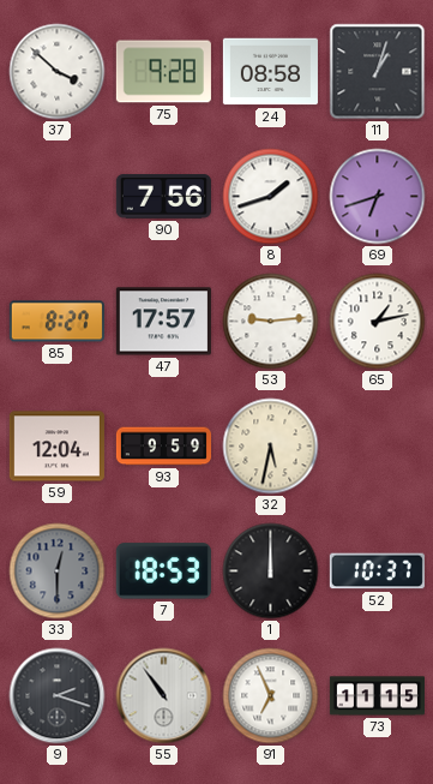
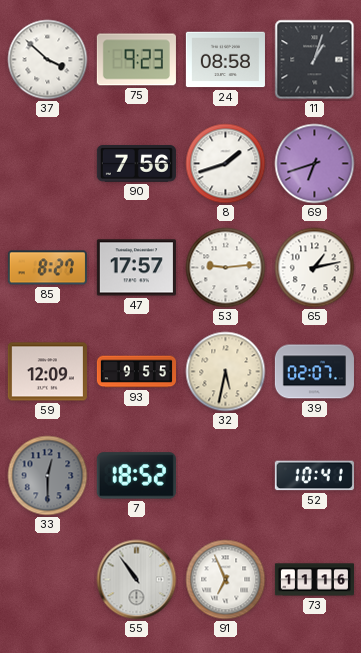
75: 9:28 -> 9:23
59: 12:04 -> 12:09
93: 9:59 -> 9:55
39: none -> 02:07
7: 18:53 -> 18:52
1: 12:00 -> none
52: 10:37 -> 10:41
9: 2:18 -> none
73: 11:15 -> 11:16
